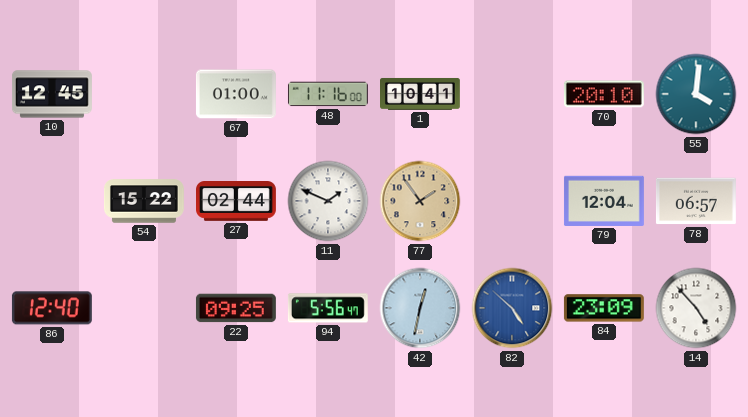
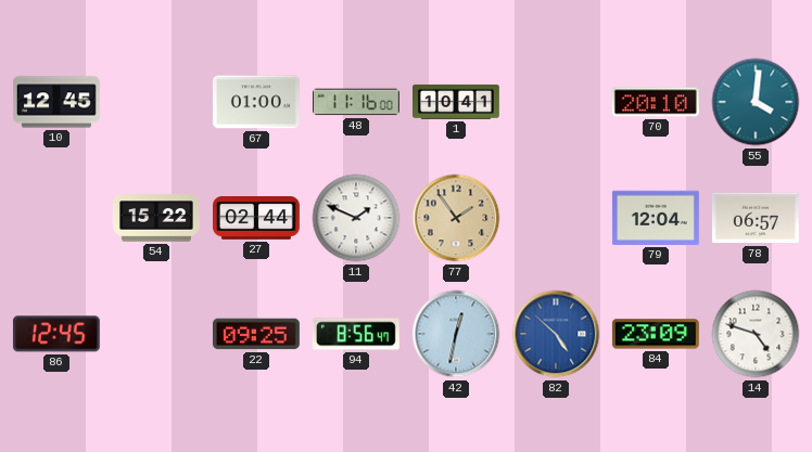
86: 12:40 -> 12:45
94: 5:56 -> 8:56
14: 4:53 -> 4:48
